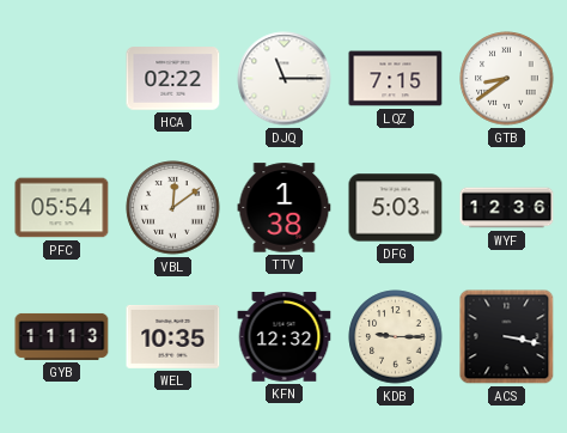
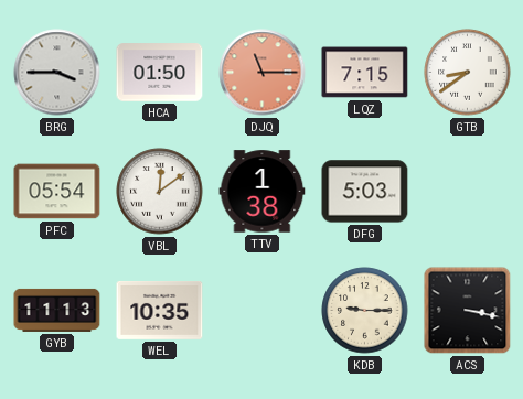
BRG: none -> 3:45
HCA: 02:22 -> 01:50
DJQ dial: white -> salmon
WYF: 12:36 -> none
KFN: 12:32 -> none
